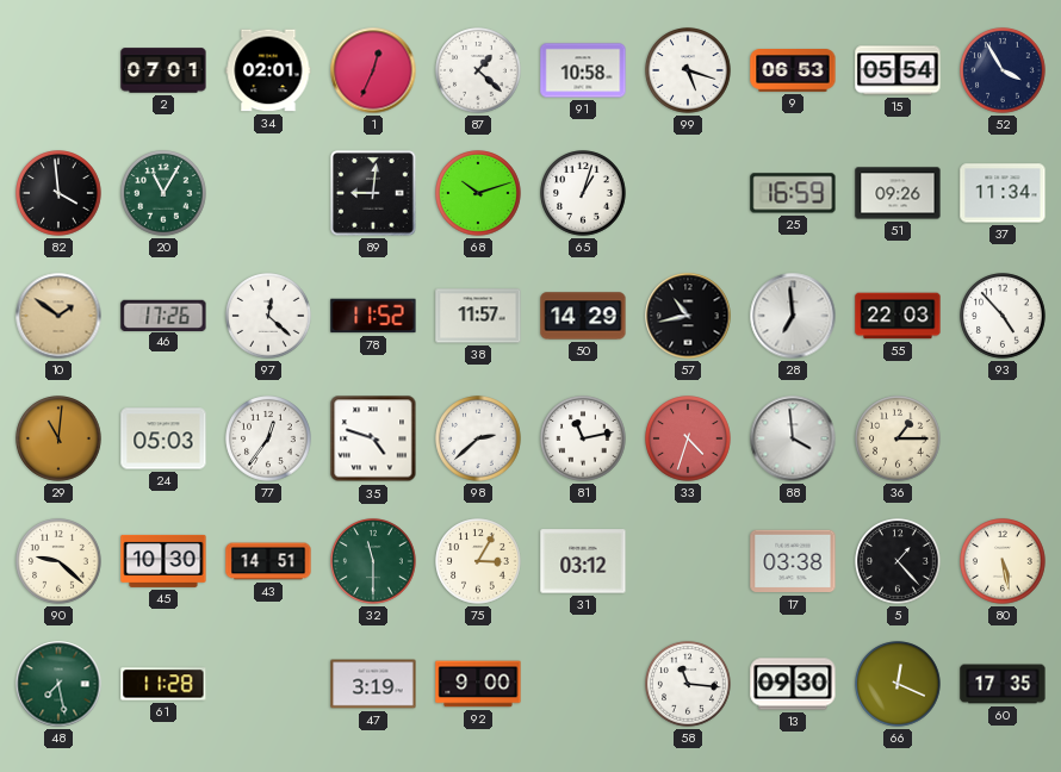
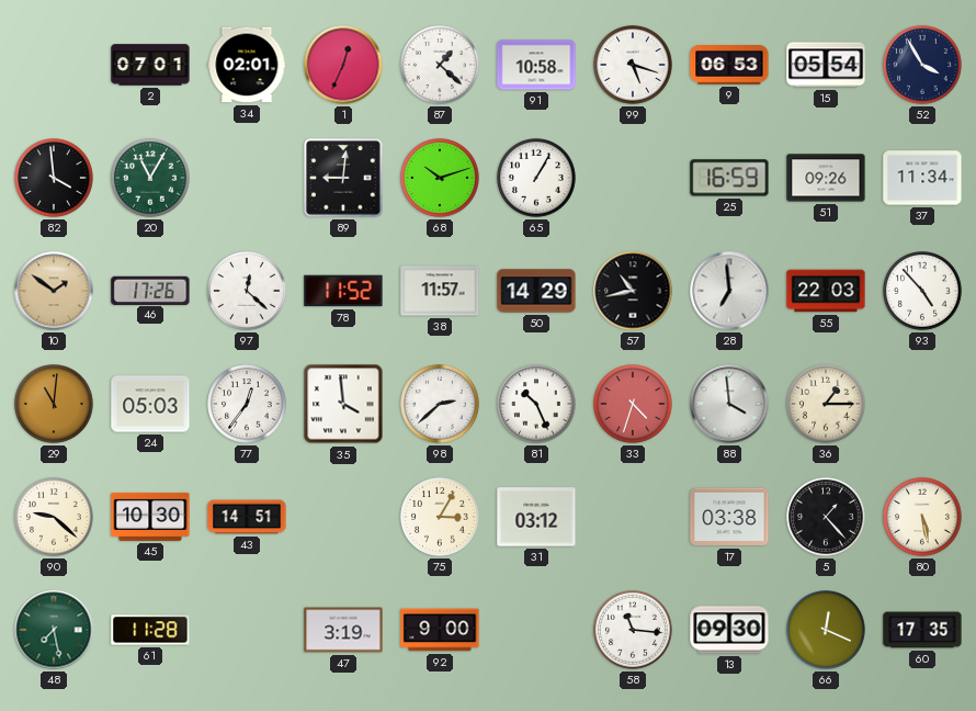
65: 1:03 -> 1:05
35: 4:48 -> 3:59
81: 11:13 -> 10:26
32: 11:30 -> none
